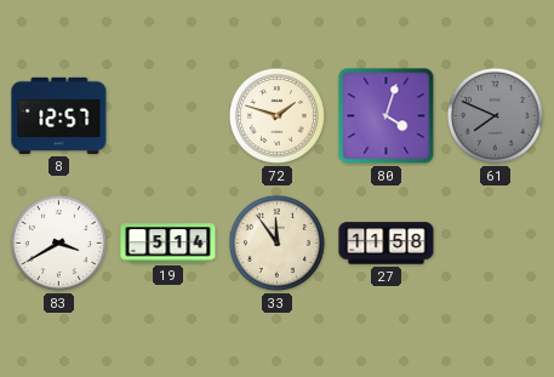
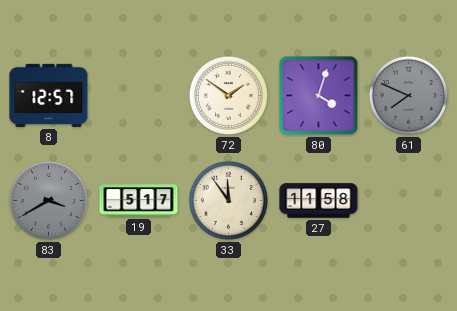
72: 1:48 -> 1:51
83 dial: white -> grey
19: 5:14 -> 5:17
